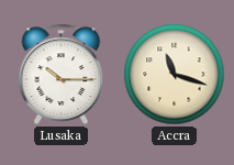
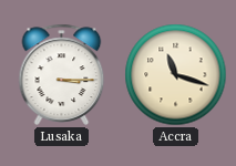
Lusaka: 10:15 -> 3:15
